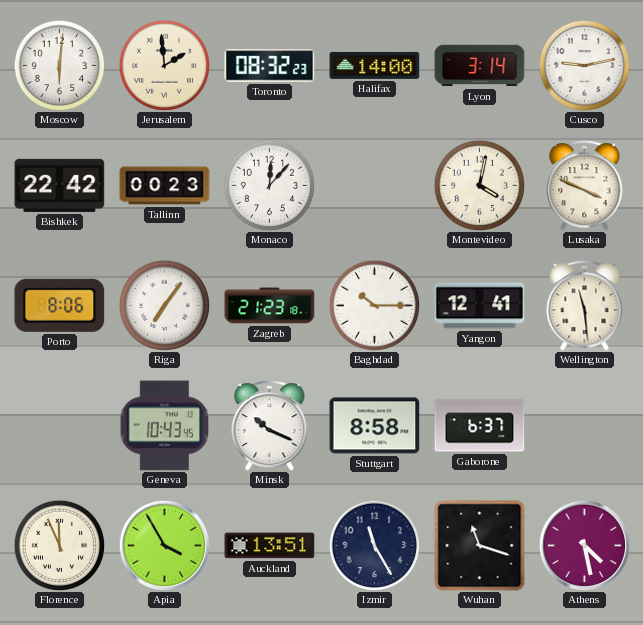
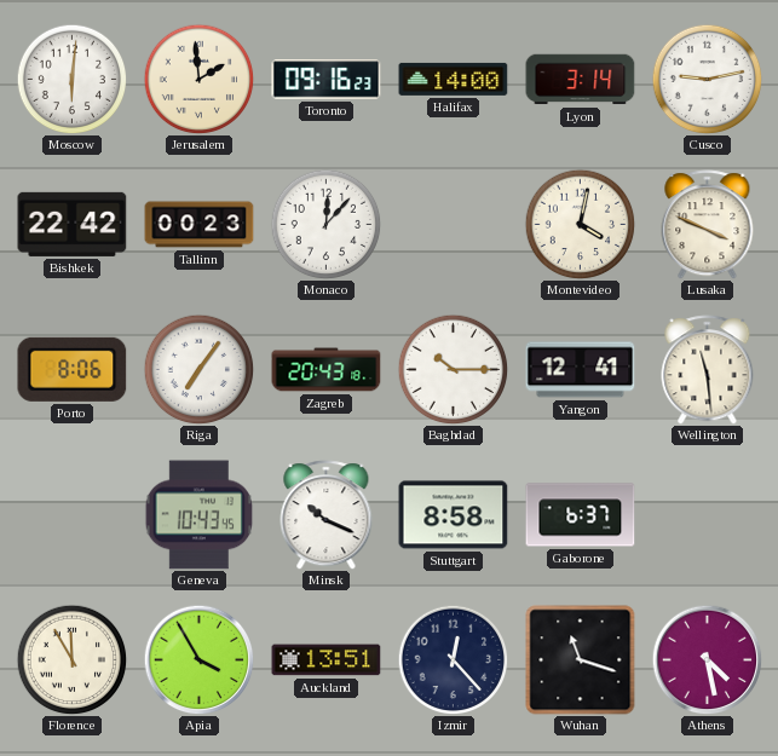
Toronto: 08:32 -> 09:16
Zagreb: 21:23 -> 20:43
Florence: 11:56 -> 11:55
Izmir: 11:25 -> 12:23
